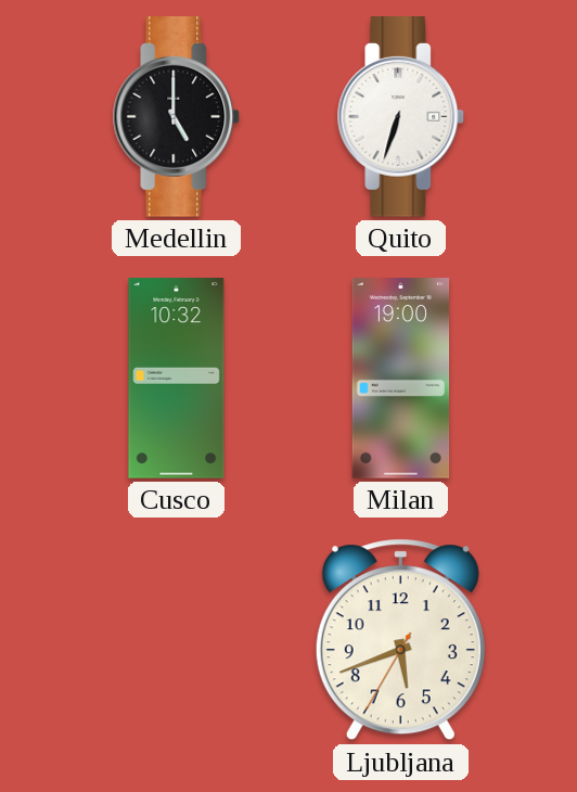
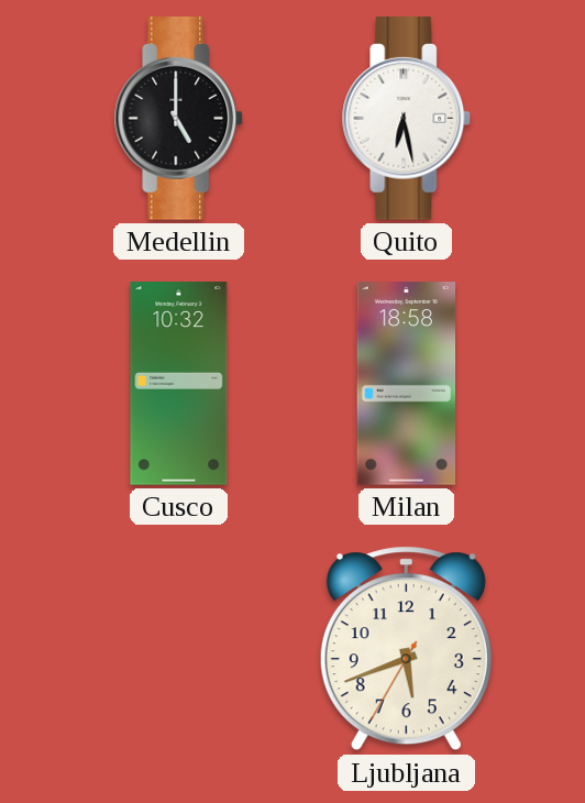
Quito: 6:33 -> 6:28
Milan: 19:00 -> 18:58
